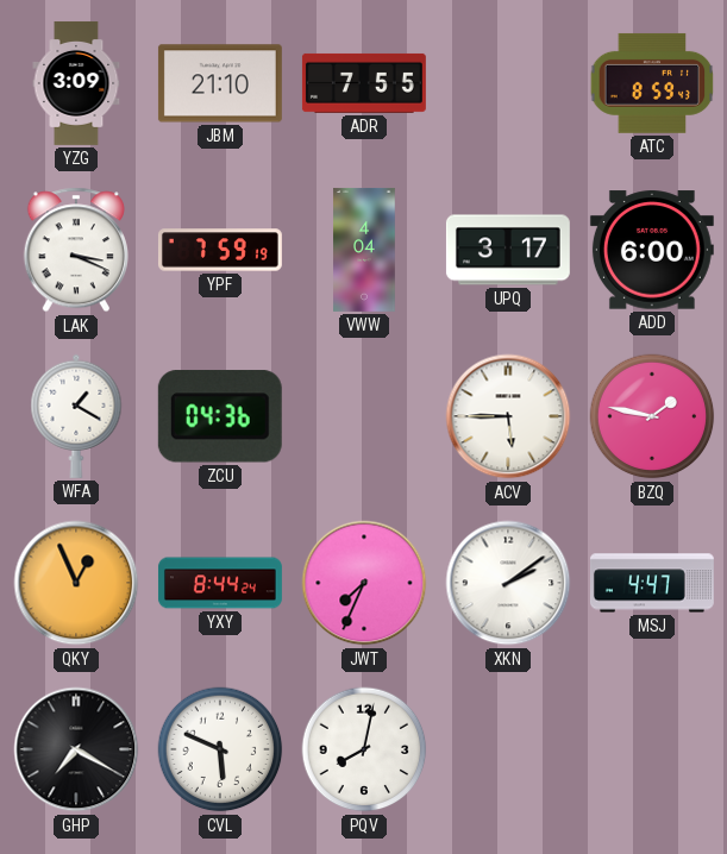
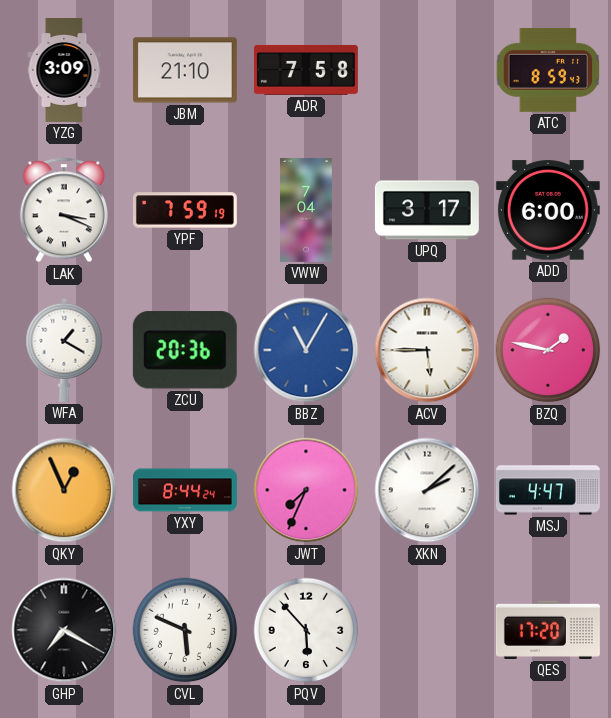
ADR: 7:55 -> 7:58
VWW: 4:04 -> 7:04
ZCU: 04:36 -> 20:36
BBZ: none -> 11:05
XKN: 2:09 -> 2:08
PQV: 8:02 -> 5:53
QES: none -> 17:20
